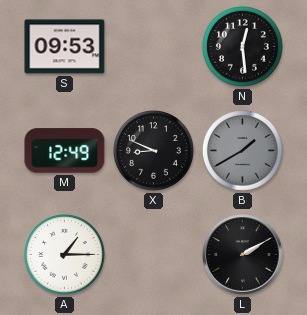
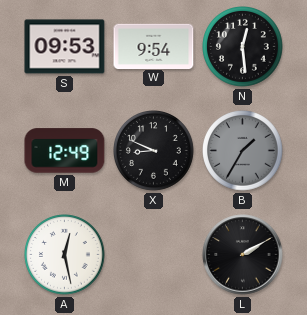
W: none -> 9:54
B: 1:40 -> 1:35
A: 1:15 -> 12:28
